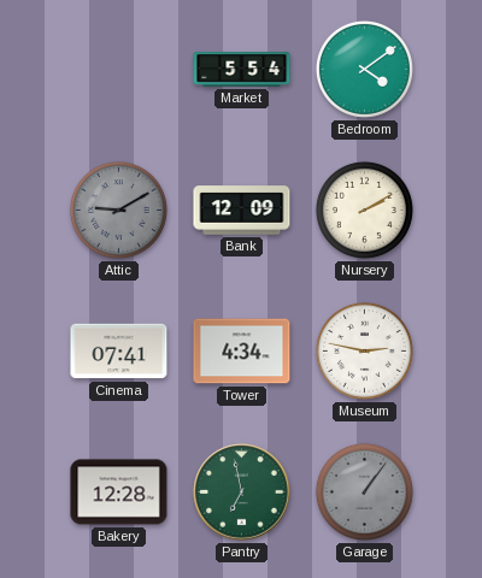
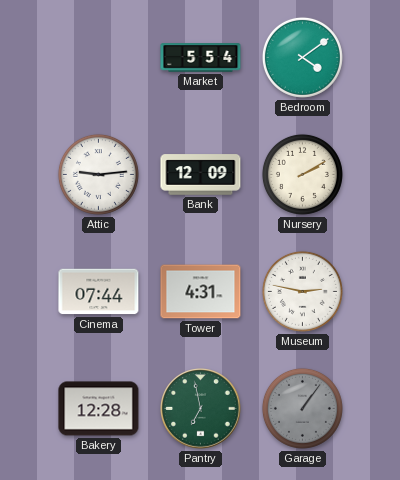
Attic: 9:10 -> 9:14
Attic dial: grey -> white
Cinema: 07:41 -> 07:44
Tower: 4:34 -> 4:31
